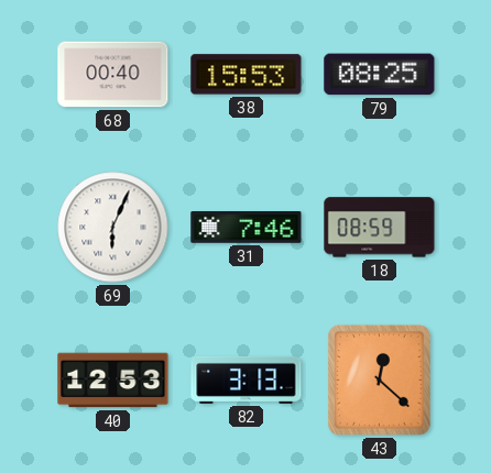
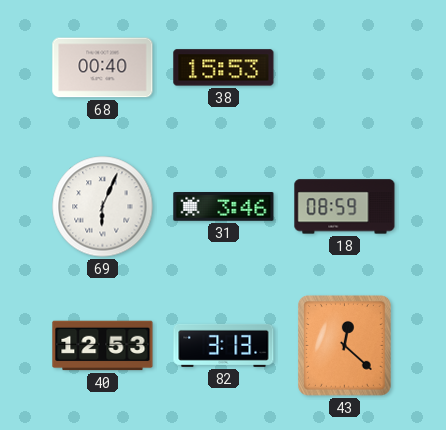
79: 08:25 -> none
31: 7:46 -> 3:46
